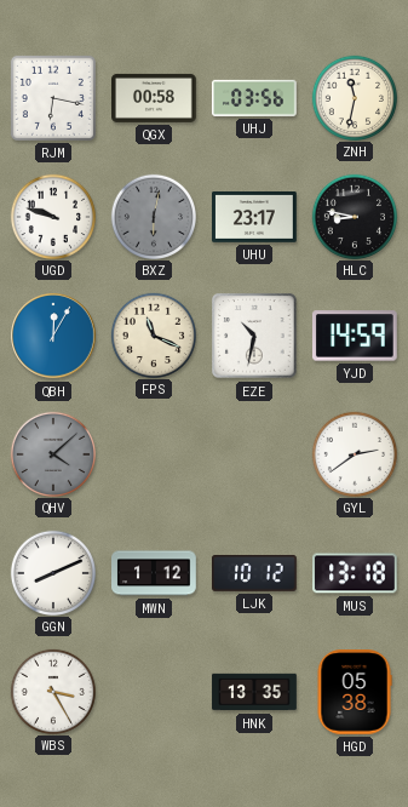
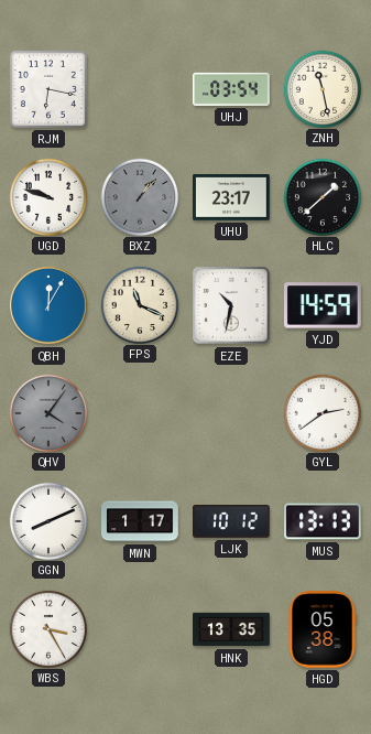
QGX: 00:58 -> none
UHJ: 03:56 -> 03:54
ZNH: 11:32 -> 11:28
BXZ: 6:02 -> 1:07
HLC: 8:47 -> 1:38
QHV: 4:08 -> 4:06
MWN: 1:12 -> 1:17
MUS: 13:18 -> 13:13
